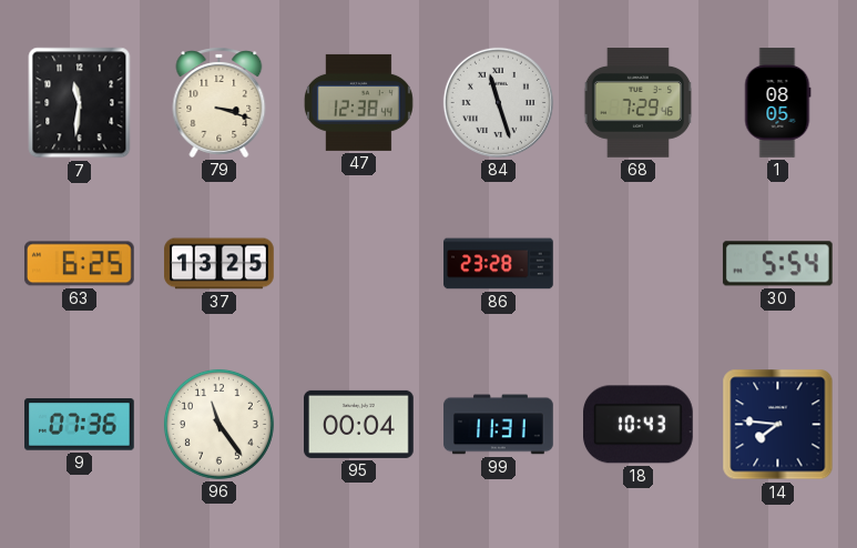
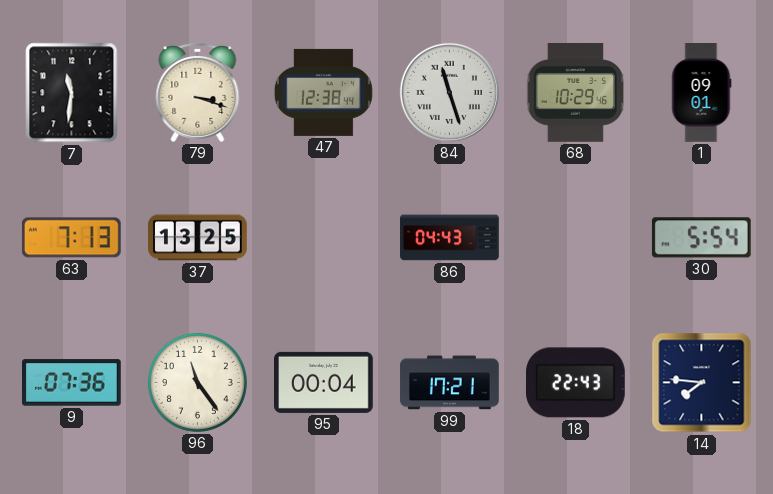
68: 7:29 -> 10:29
1: 08:05 -> 09:01
63: 6:25 -> 7:13
86: 23:28 -> 04:43
99: 11:31 -> 17:21
18: 10:43 -> 22:43
